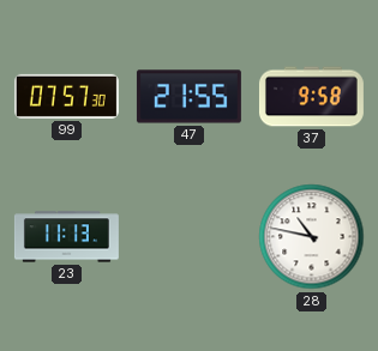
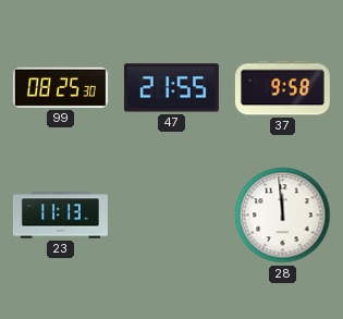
99: 07:57 -> 08:25
28: 10:47 -> 11:59
